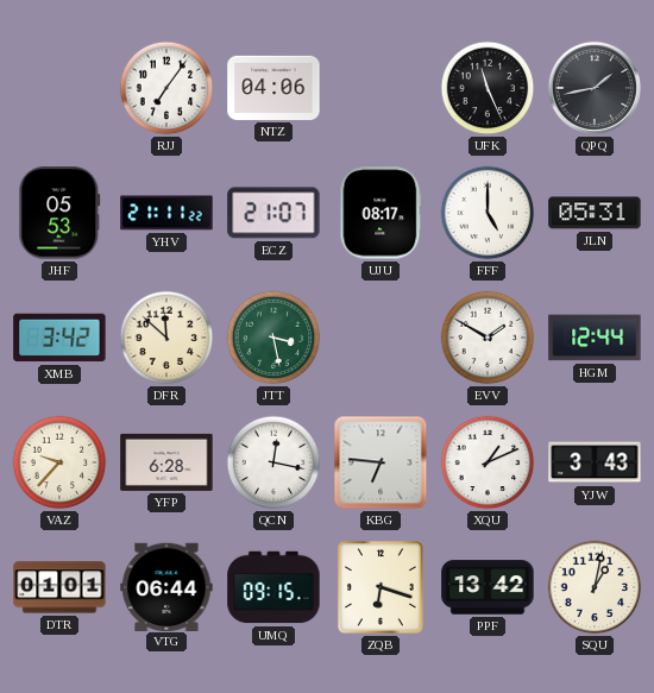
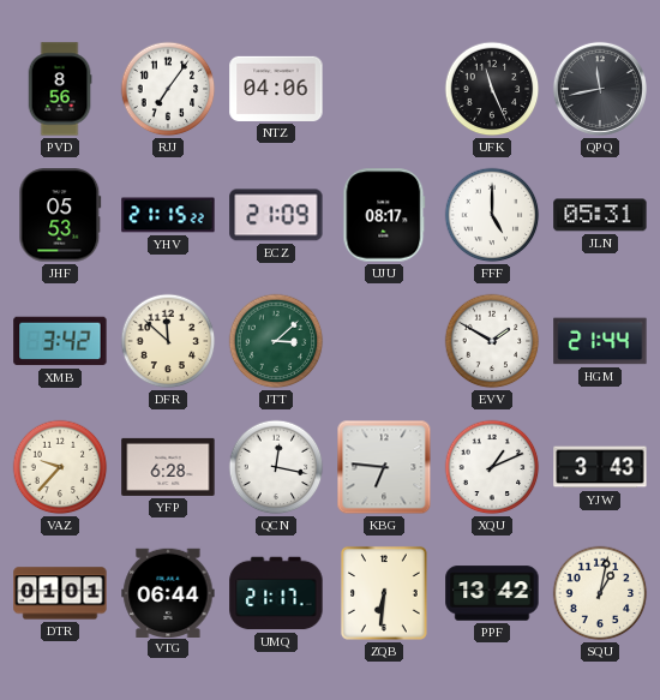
PVD: none -> 8:56
QPQ: 1:43 -> 11:43
YHV: 21:11 -> 21:15
ECZ: 21:07 -> 21:09
JTT: 3:28 -> 3:08
HGM: 12:44 -> 21:44
UMQ: 09:15 -> 21:17
ZQB: 6:18 -> 6:31
